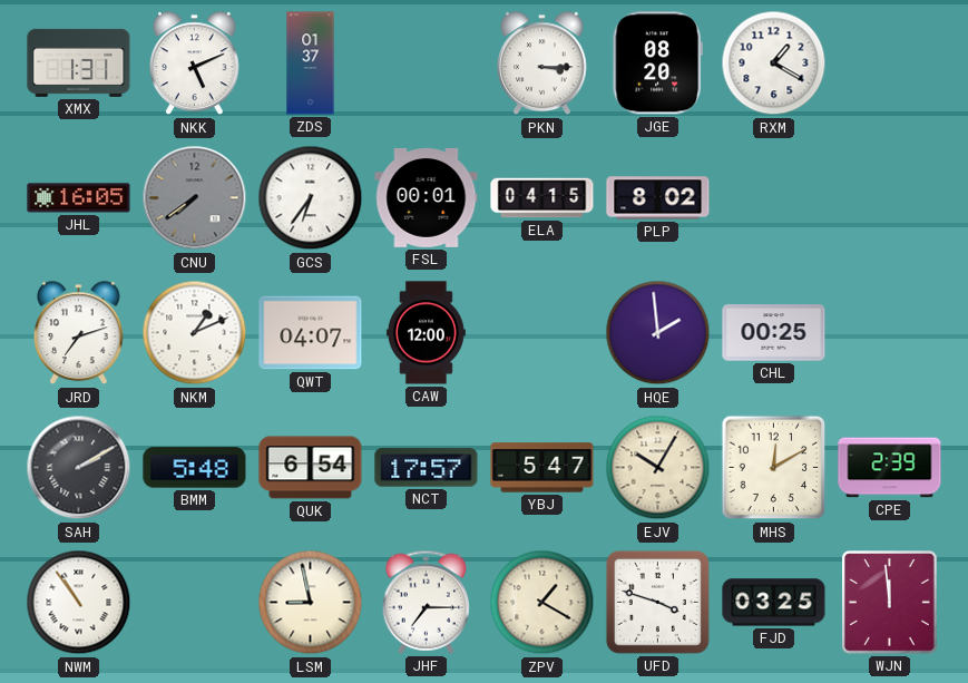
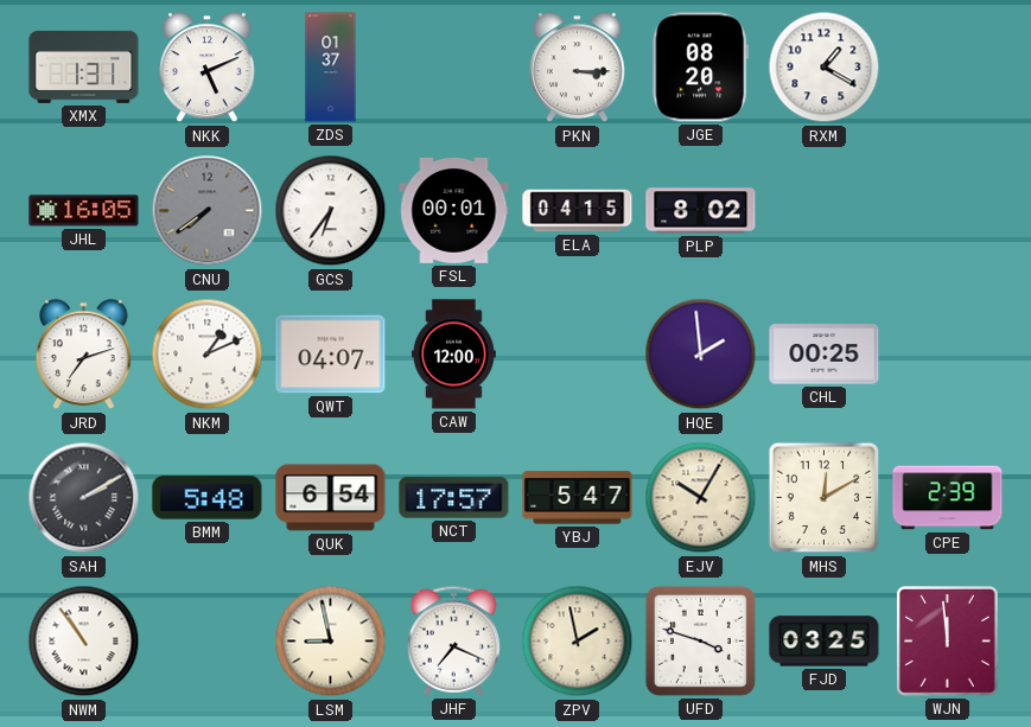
JHF: 7:15 -> 7:19
ZPV: 1:20 -> 1:58
